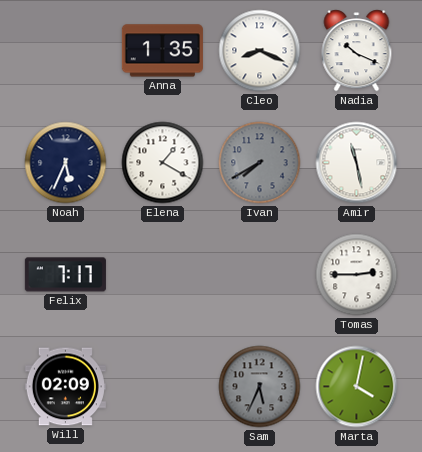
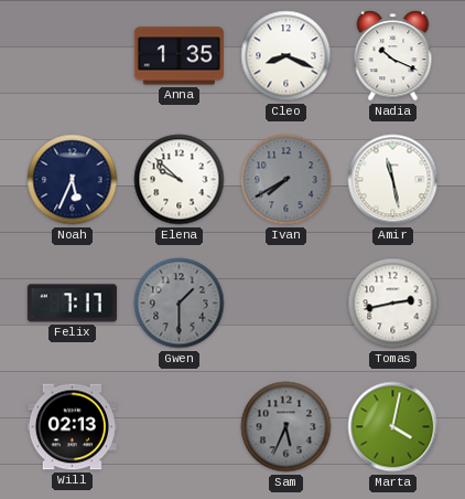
Elena: 1:20 -> 9:52
Gwen: none -> 1:30
Tomas: 2:45 -> 2:43
Will: 02:09 -> 02:13
